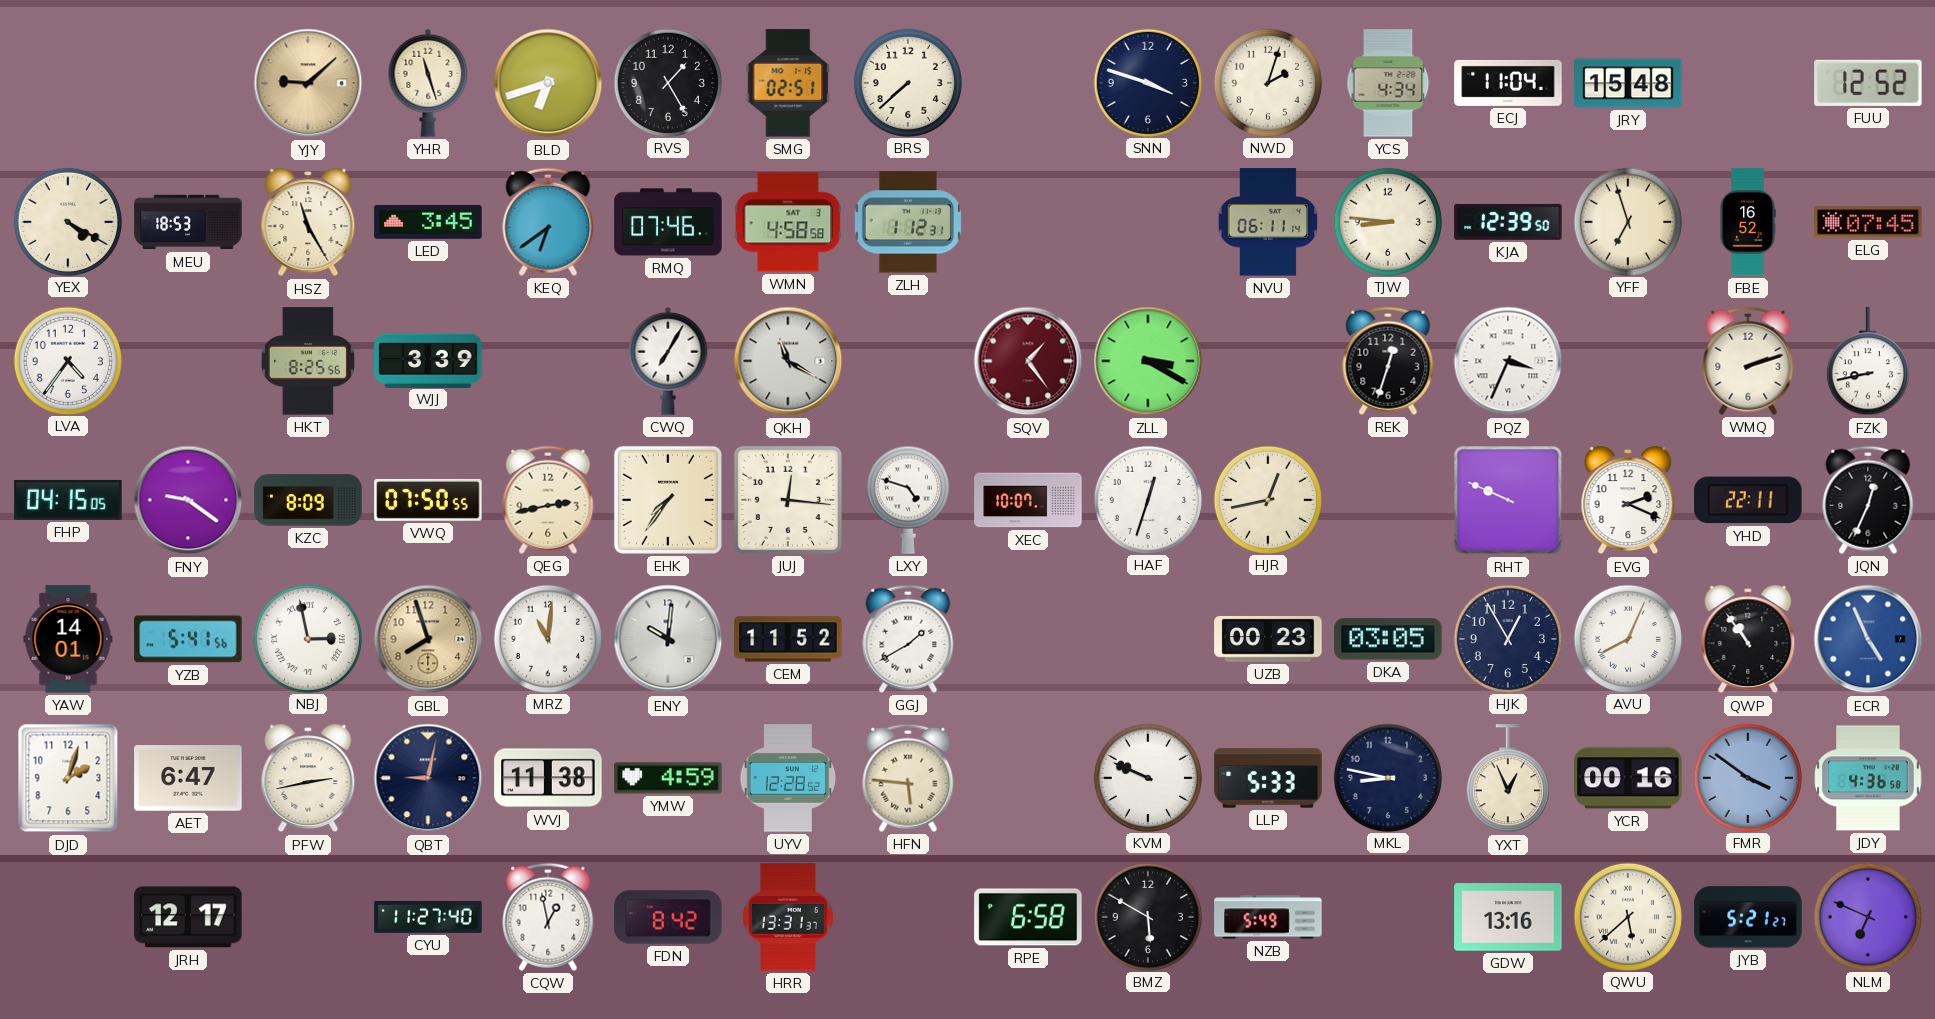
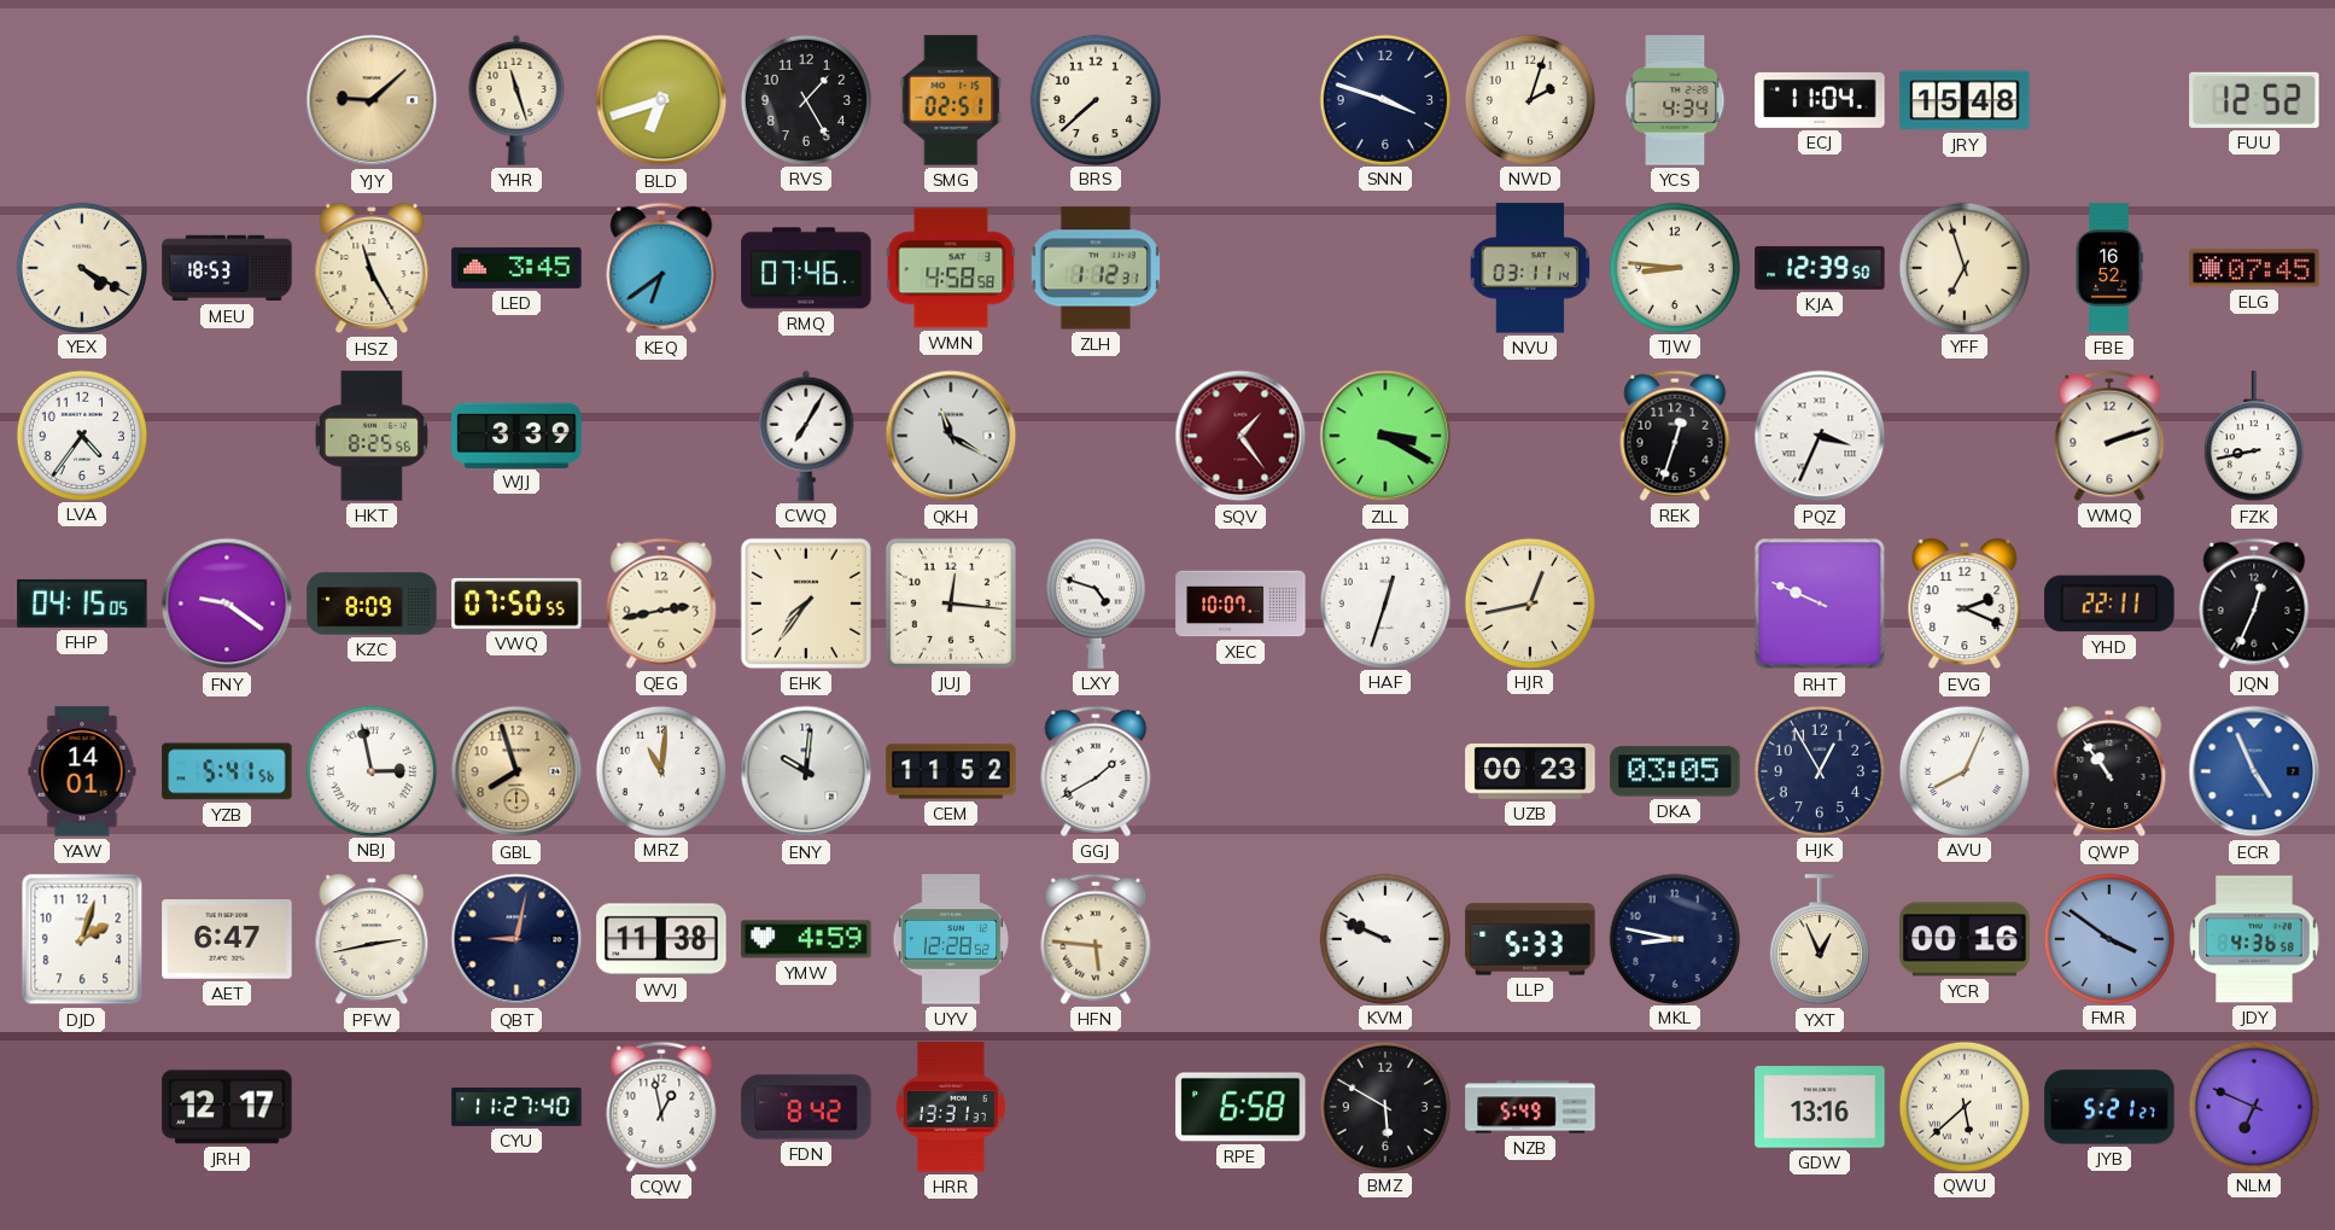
NVU: 06:11 -> 03:11
